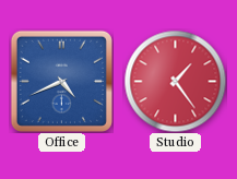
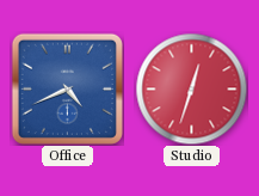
Studio: 1:24 -> 12:33
